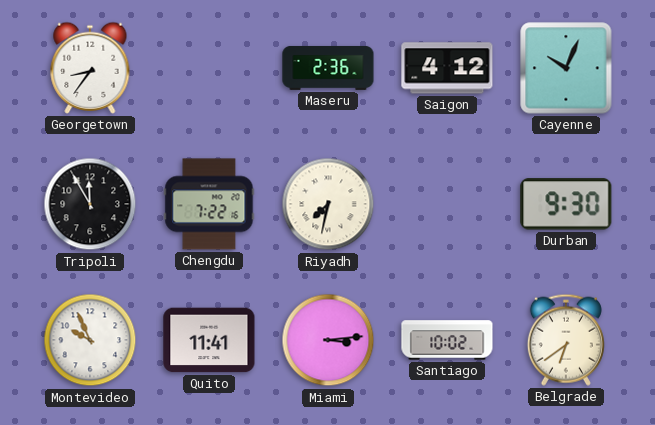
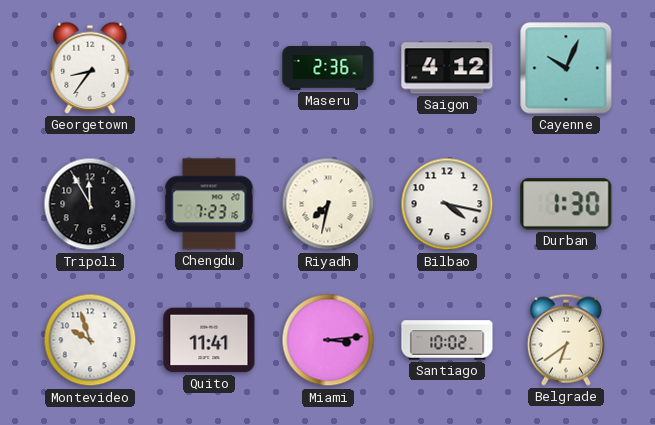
Chengdu: 7:22 -> 7:23
Bilbao: none -> 4:17
Durban: 9:30 -> 1:30
Montevideo: 9:56 -> 9:57
